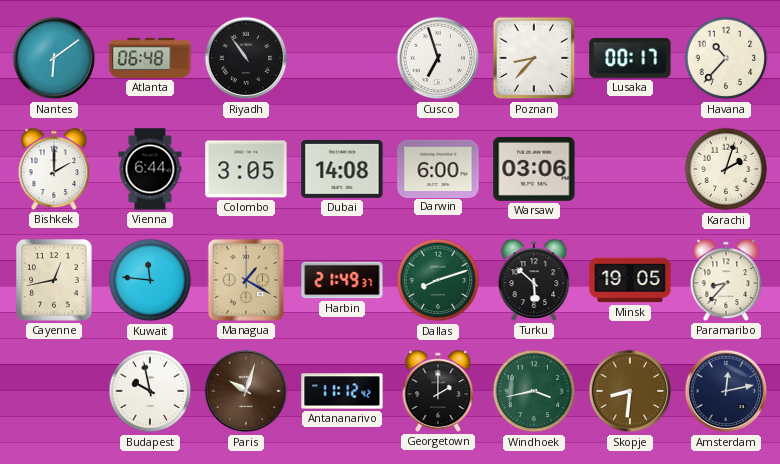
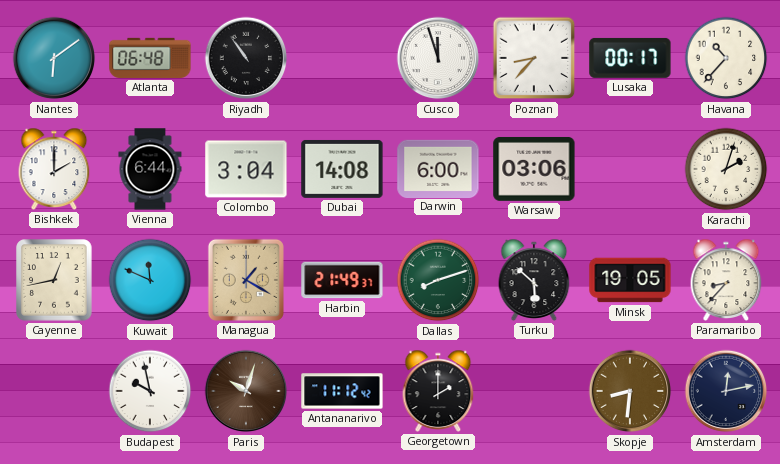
Cusco: 6:57 -> 11:57
Colombo: 3:05 -> 3:04
Kuwait: 11:46 -> 11:49
Windhoek: 3:43 -> none
